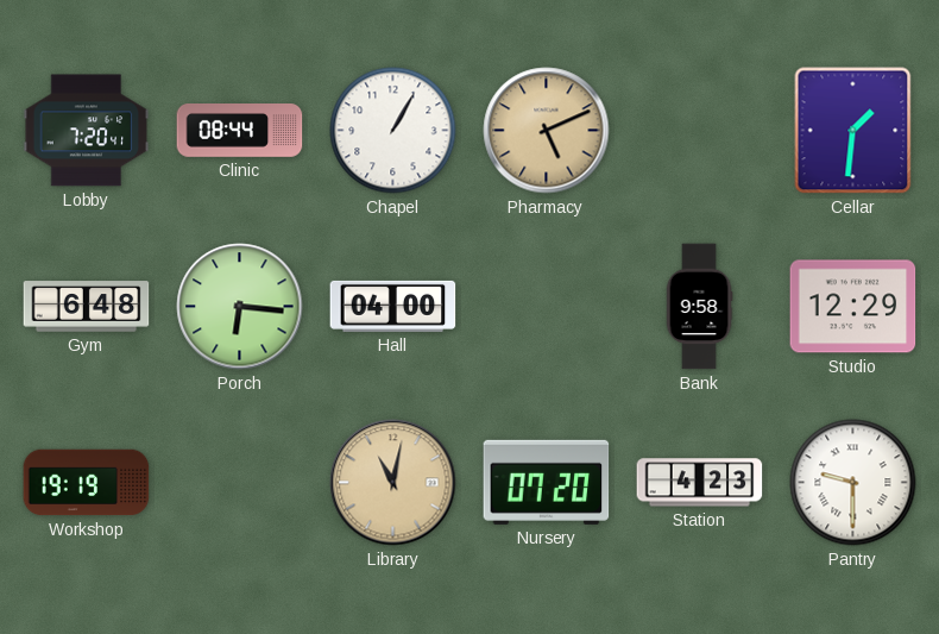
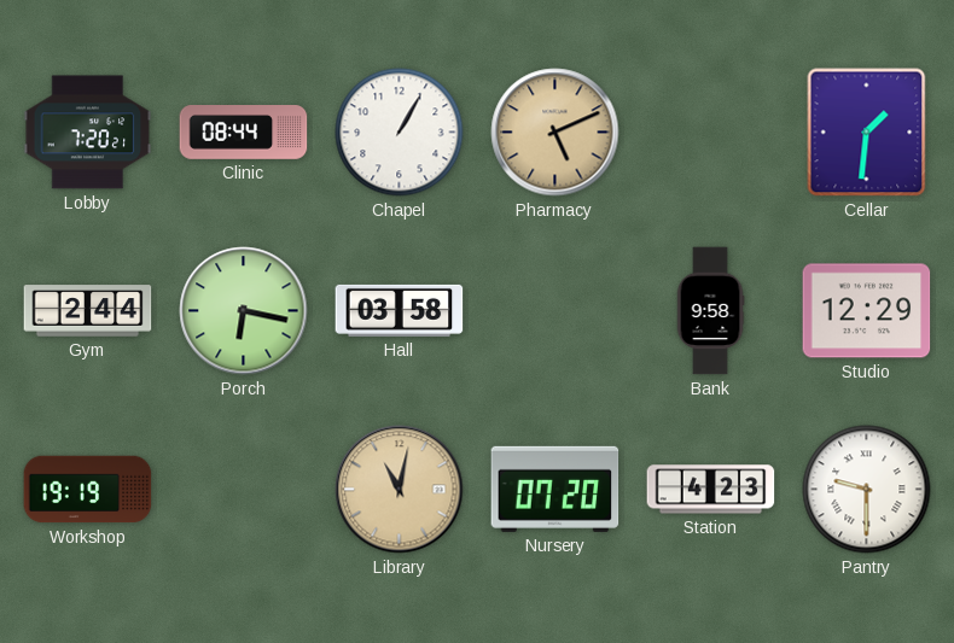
Lobby: 7:20:41 -> 7:20:21
Gym: 6:48 -> 2:44
Porch: 6:16 -> 6:17
Hall: 04:00 -> 03:58
